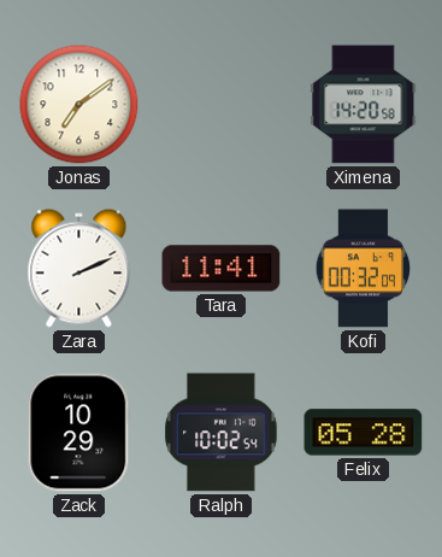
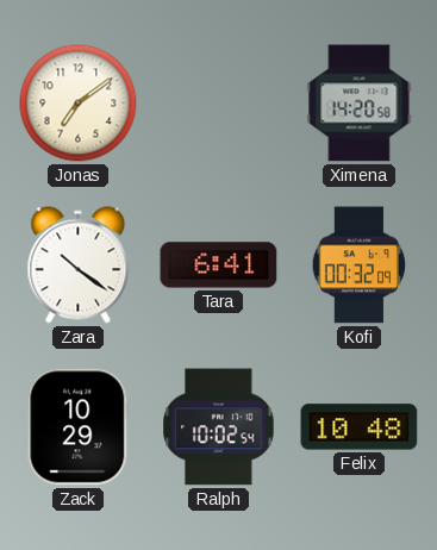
Zara: 2:11 -> 10:21
Tara: 11:41 -> 6:41
Felix: 05:28 -> 10:48
